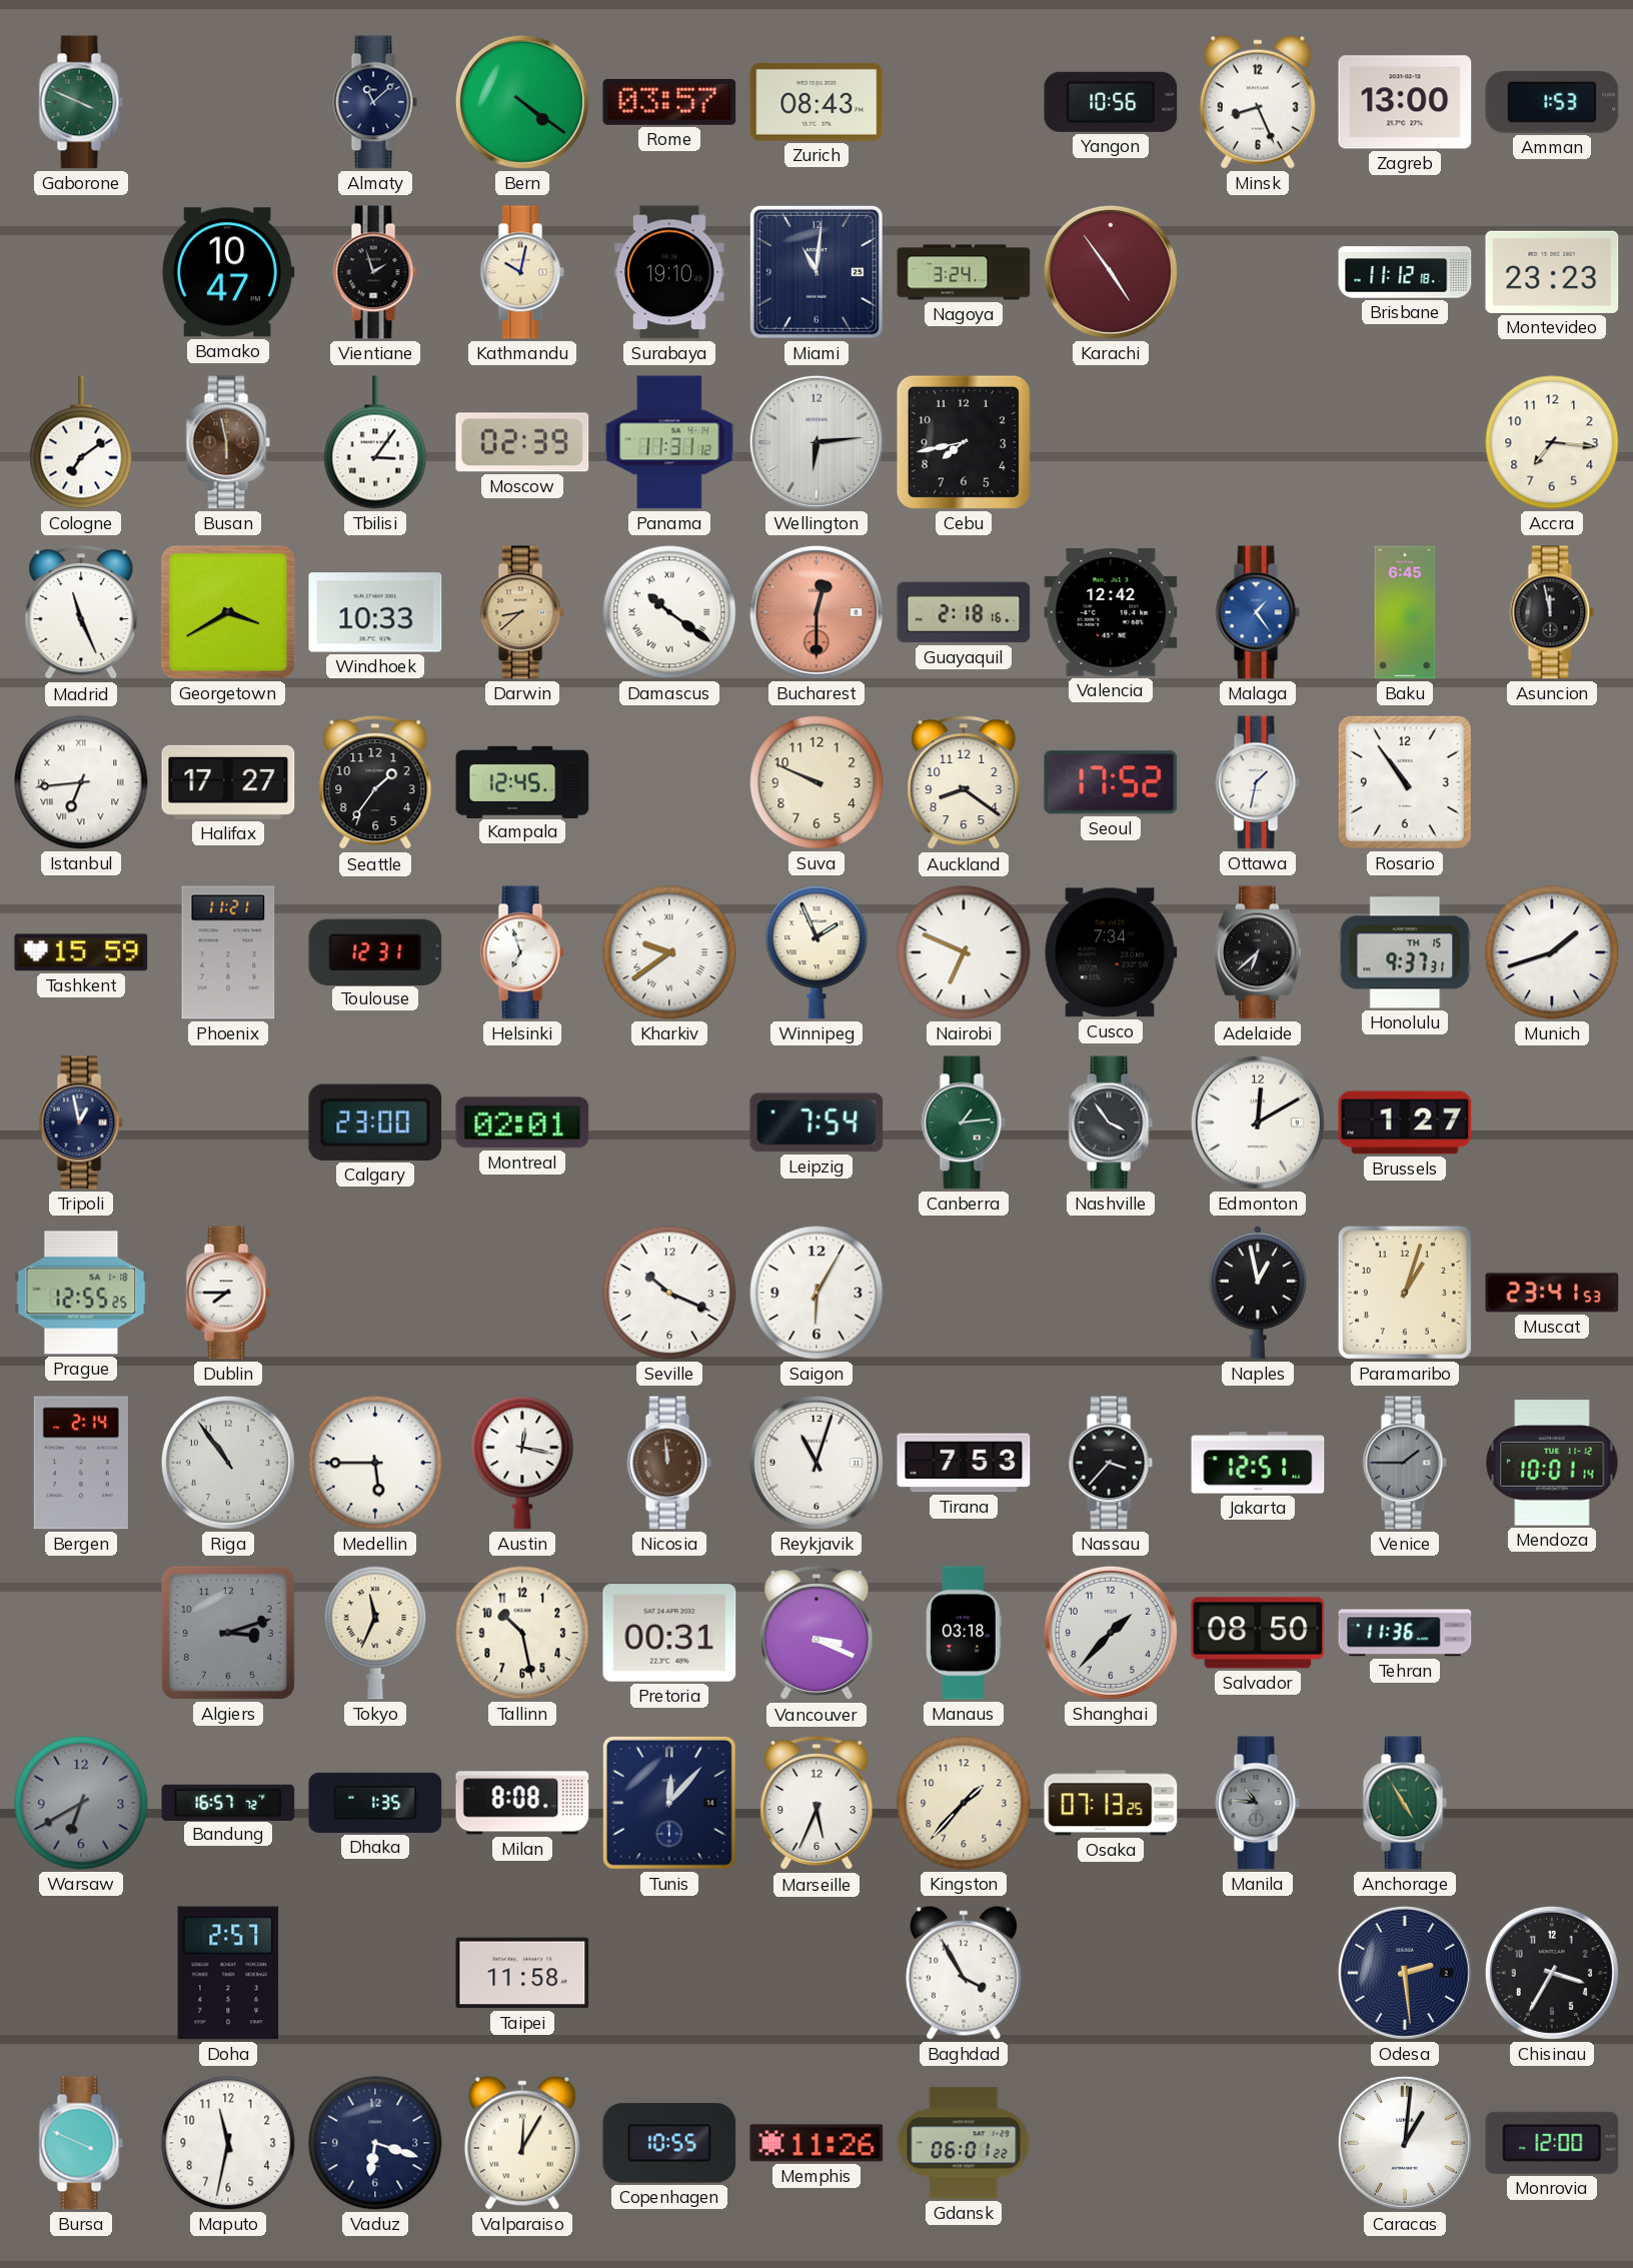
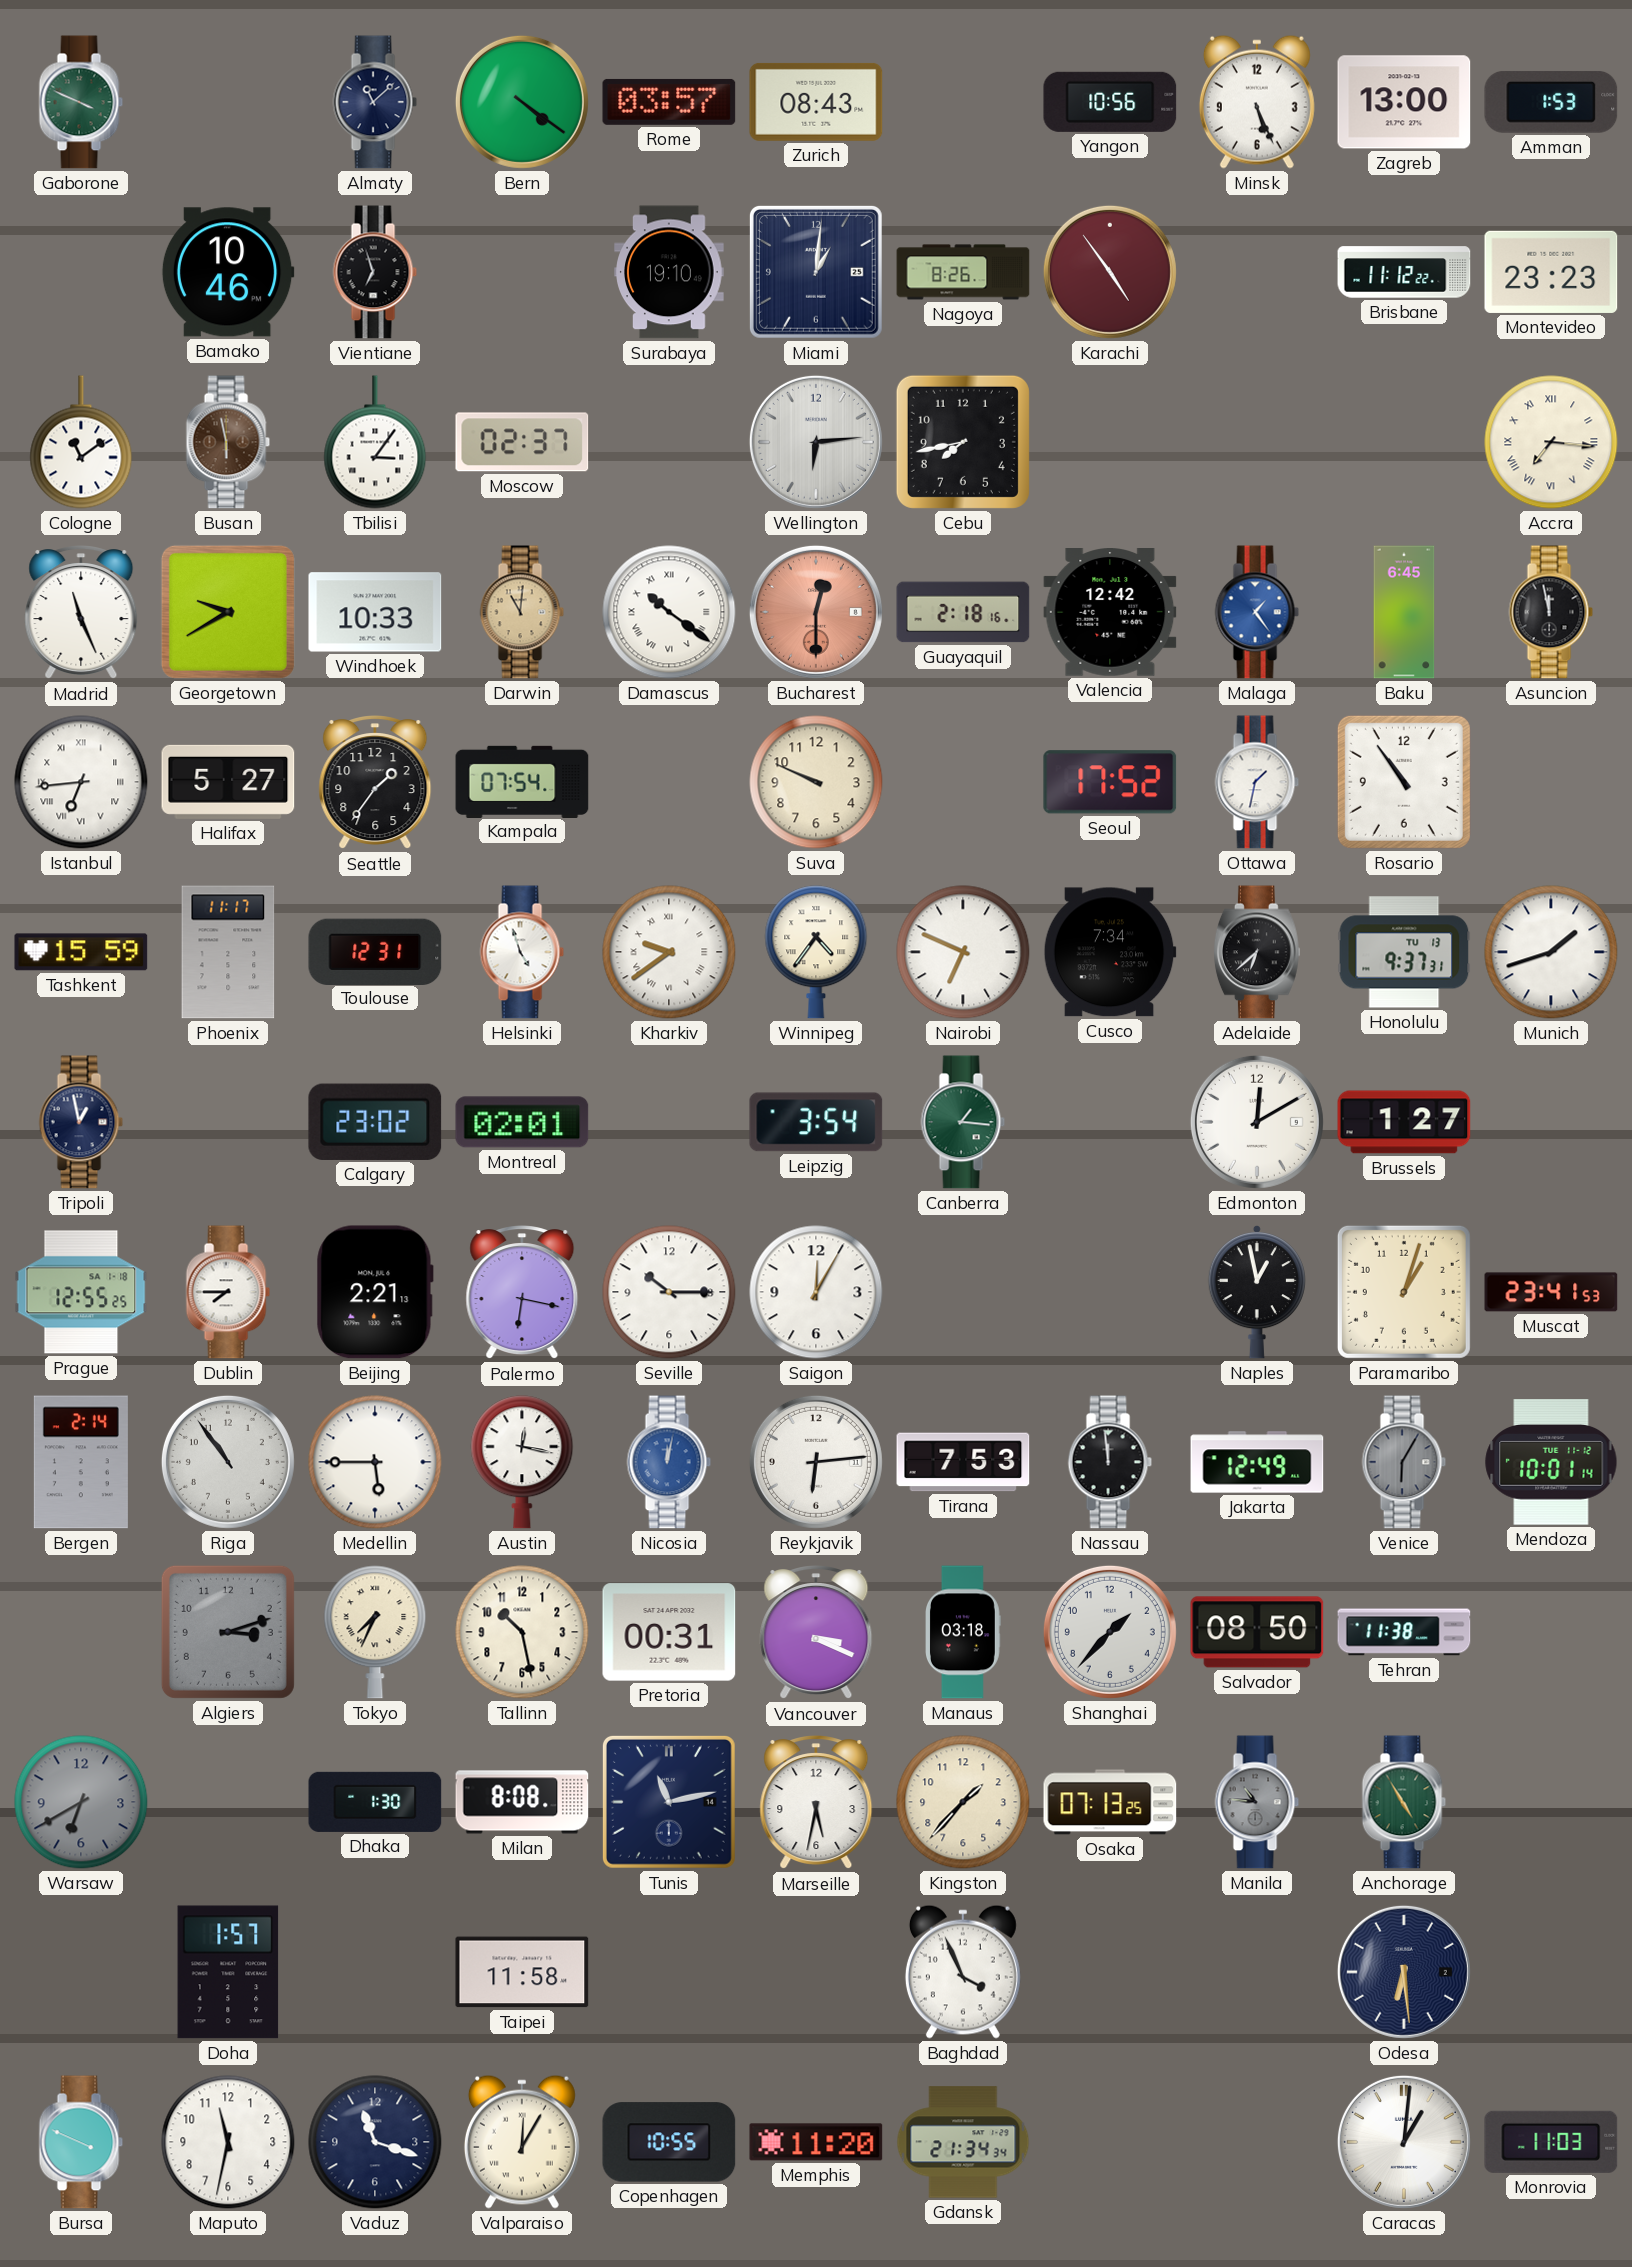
Minsk: 8:26 -> 5:26
Bamako: 10:47 -> 10:46
Vientiane: 1:57 -> 6:57
Kathmandu: 10:02 -> none
Miami: 11:01 -> 1:01
Nagoya: 3:24 -> 8:26
Brisbane: 11:12:18 -> 11:12:22
Cologne: 7:09 -> 11:09
Moscow: 02:39 -> 02:37
Panama: 11:31 -> none
Accra numerals: Arabic -> Roman
Georgetown: 3:40 -> 9:40
Darwin: 8:38 -> 11:01
Halifax: 17:27 -> 5:27
Kampala: 12:45 -> 07:54
Auckland: 8:21 -> none
Phoenix: 11:21 -> 11:17
Helsinki: 6:57 -> 4:57
Winnipeg: 1:56 -> 4:36
Honolulu date: TH 15 -> TU 13
Calgary: 23:00 -> 23:02
Leipzig: 7:54 -> 3:54
Canberra: 1:14 -> 1:16
Nashville: 3:54 -> none
Beijing: none -> 2:21
Palermo: none -> 6:17
Seville: 10:19 -> 10:15
Saigon: 6:05 -> 12:05
Nicosia: 11:59 -> 12:02
Nicosia dial: brown -> blue
Reykjavik: 11:03 -> 6:14
Nassau: 3:37 -> 11:59
Jakarta: 12:51 -> 12:49
Venice: 1:45 -> 6:05
Tokyo: 11:34 -> 7:34
Tehran: 11:36 -> 11:38
Bandung: 16:57 -> none
Dhaka: 1:35 -> 1:30
Tunis: 12:07 -> 11:13
Marseille: 5:34 -> 5:32
Doha: 2:57 -> 1:57
Baghdad: 3:55 -> 3:56
Odesa: 2:29 -> 6:29
Chisinau: 3:35 -> none
Vaduz: 6:18 -> 11:18
Memphis: 11:26 -> 11:20
Gdansk: 06:01 -> 21:34
Monrovia: 12:00 -> 11:03
